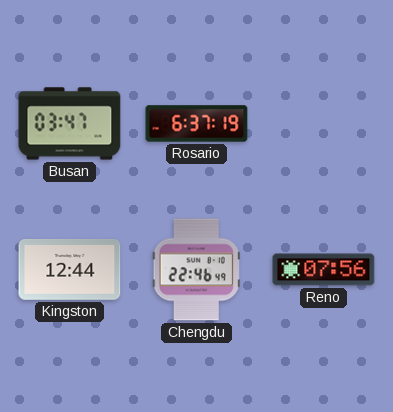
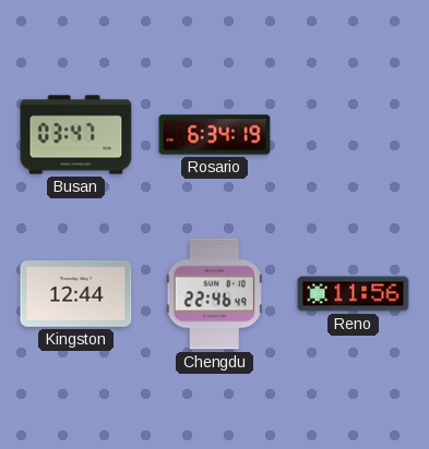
Rosario: 6:37 -> 6:34
Reno: 07:56 -> 11:56
